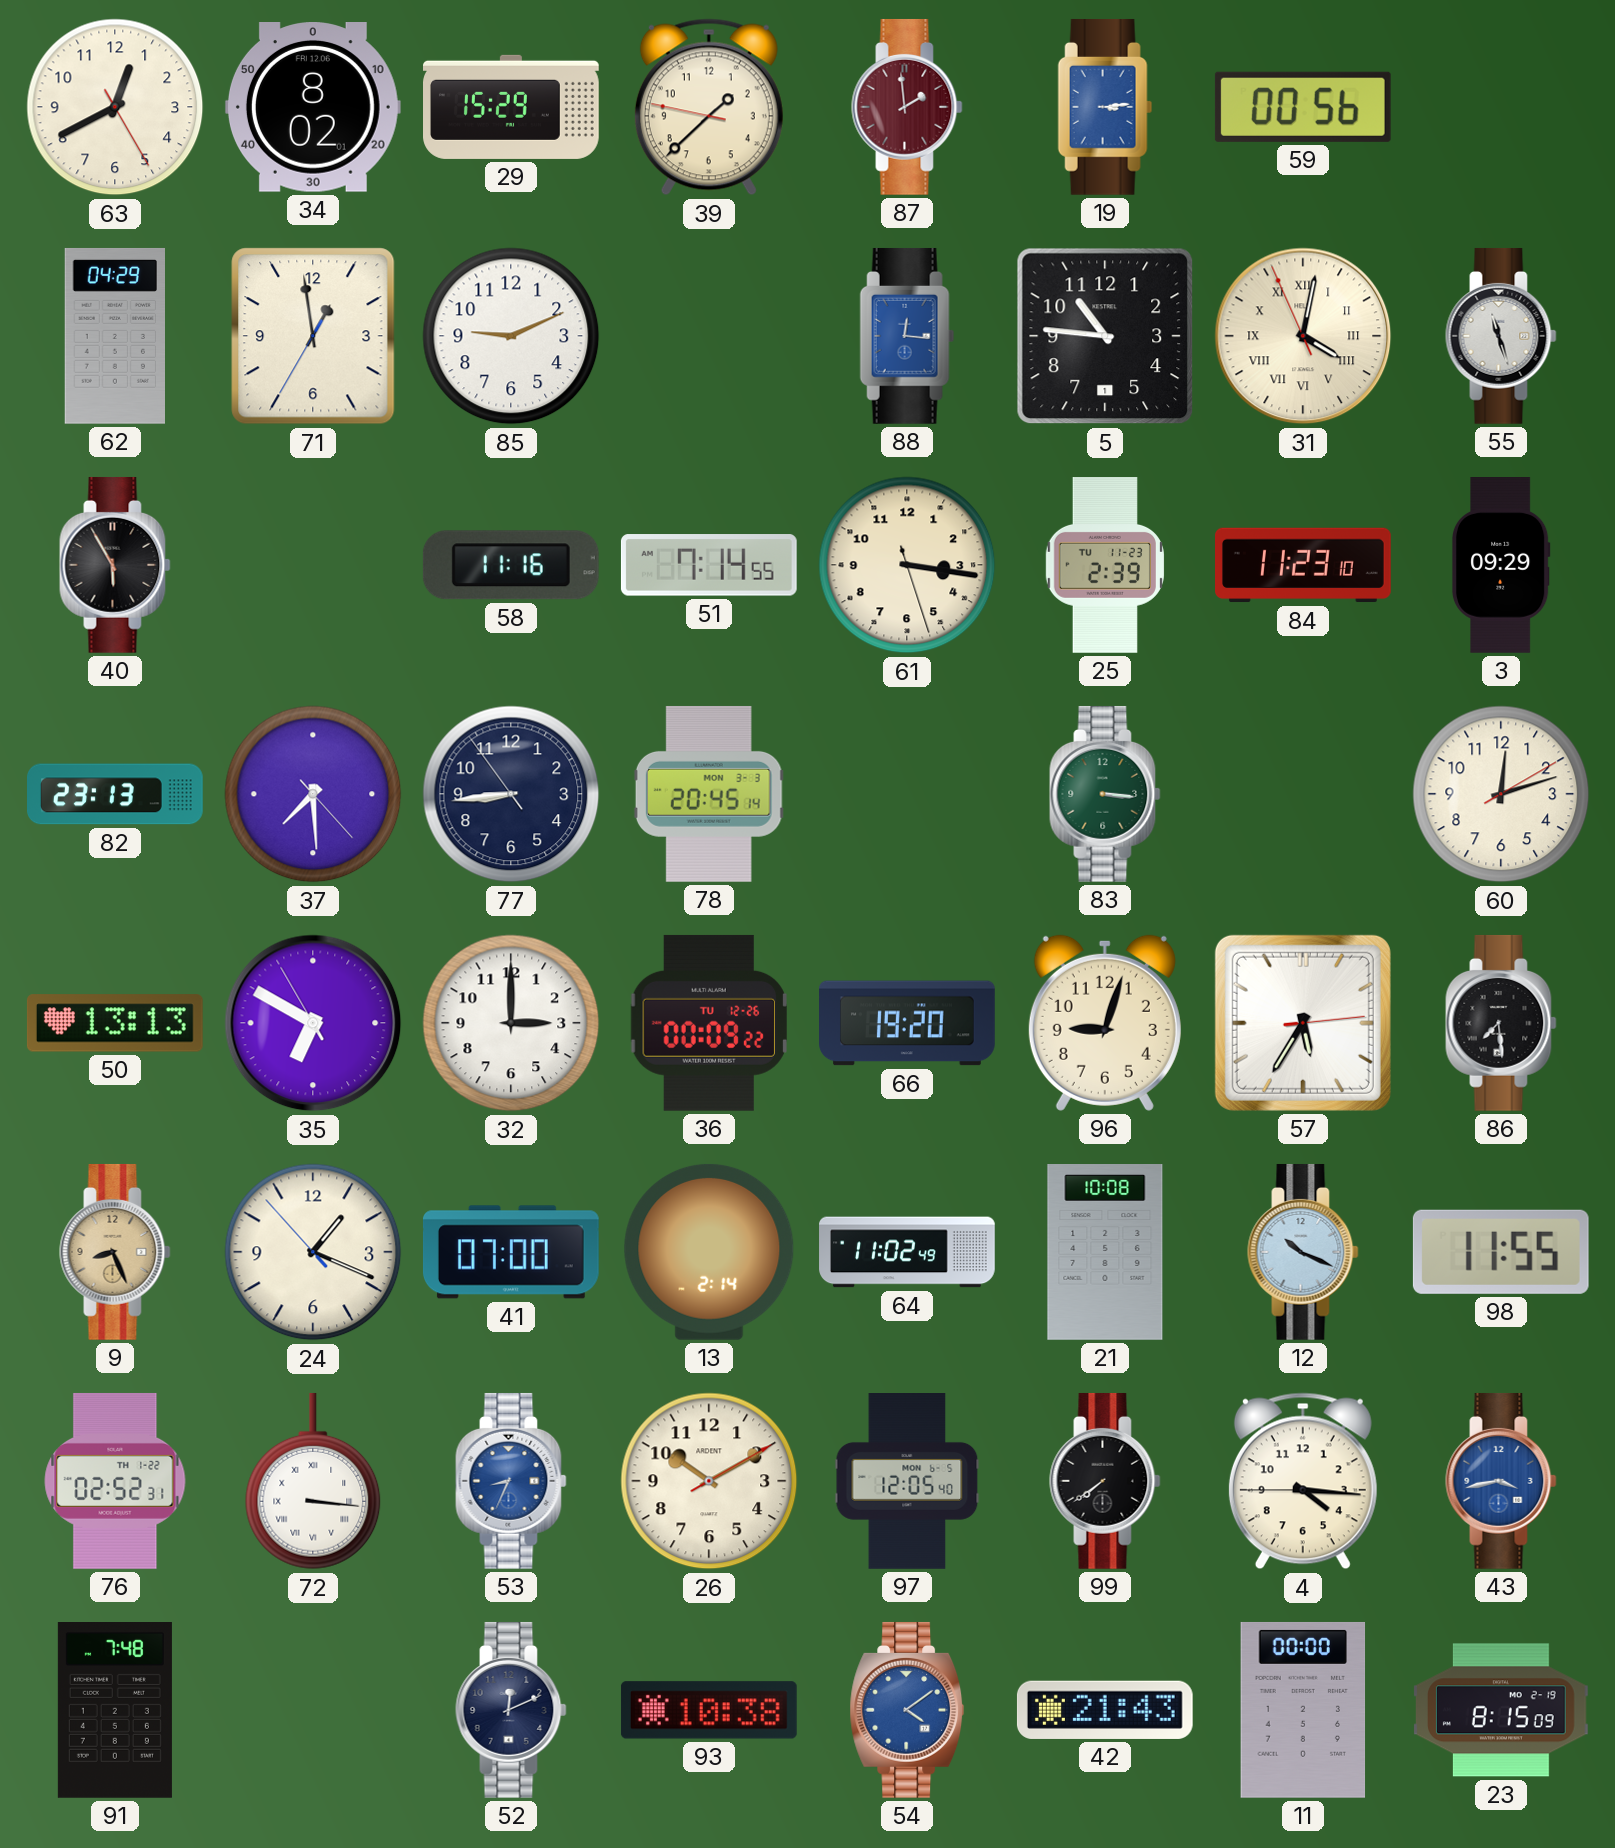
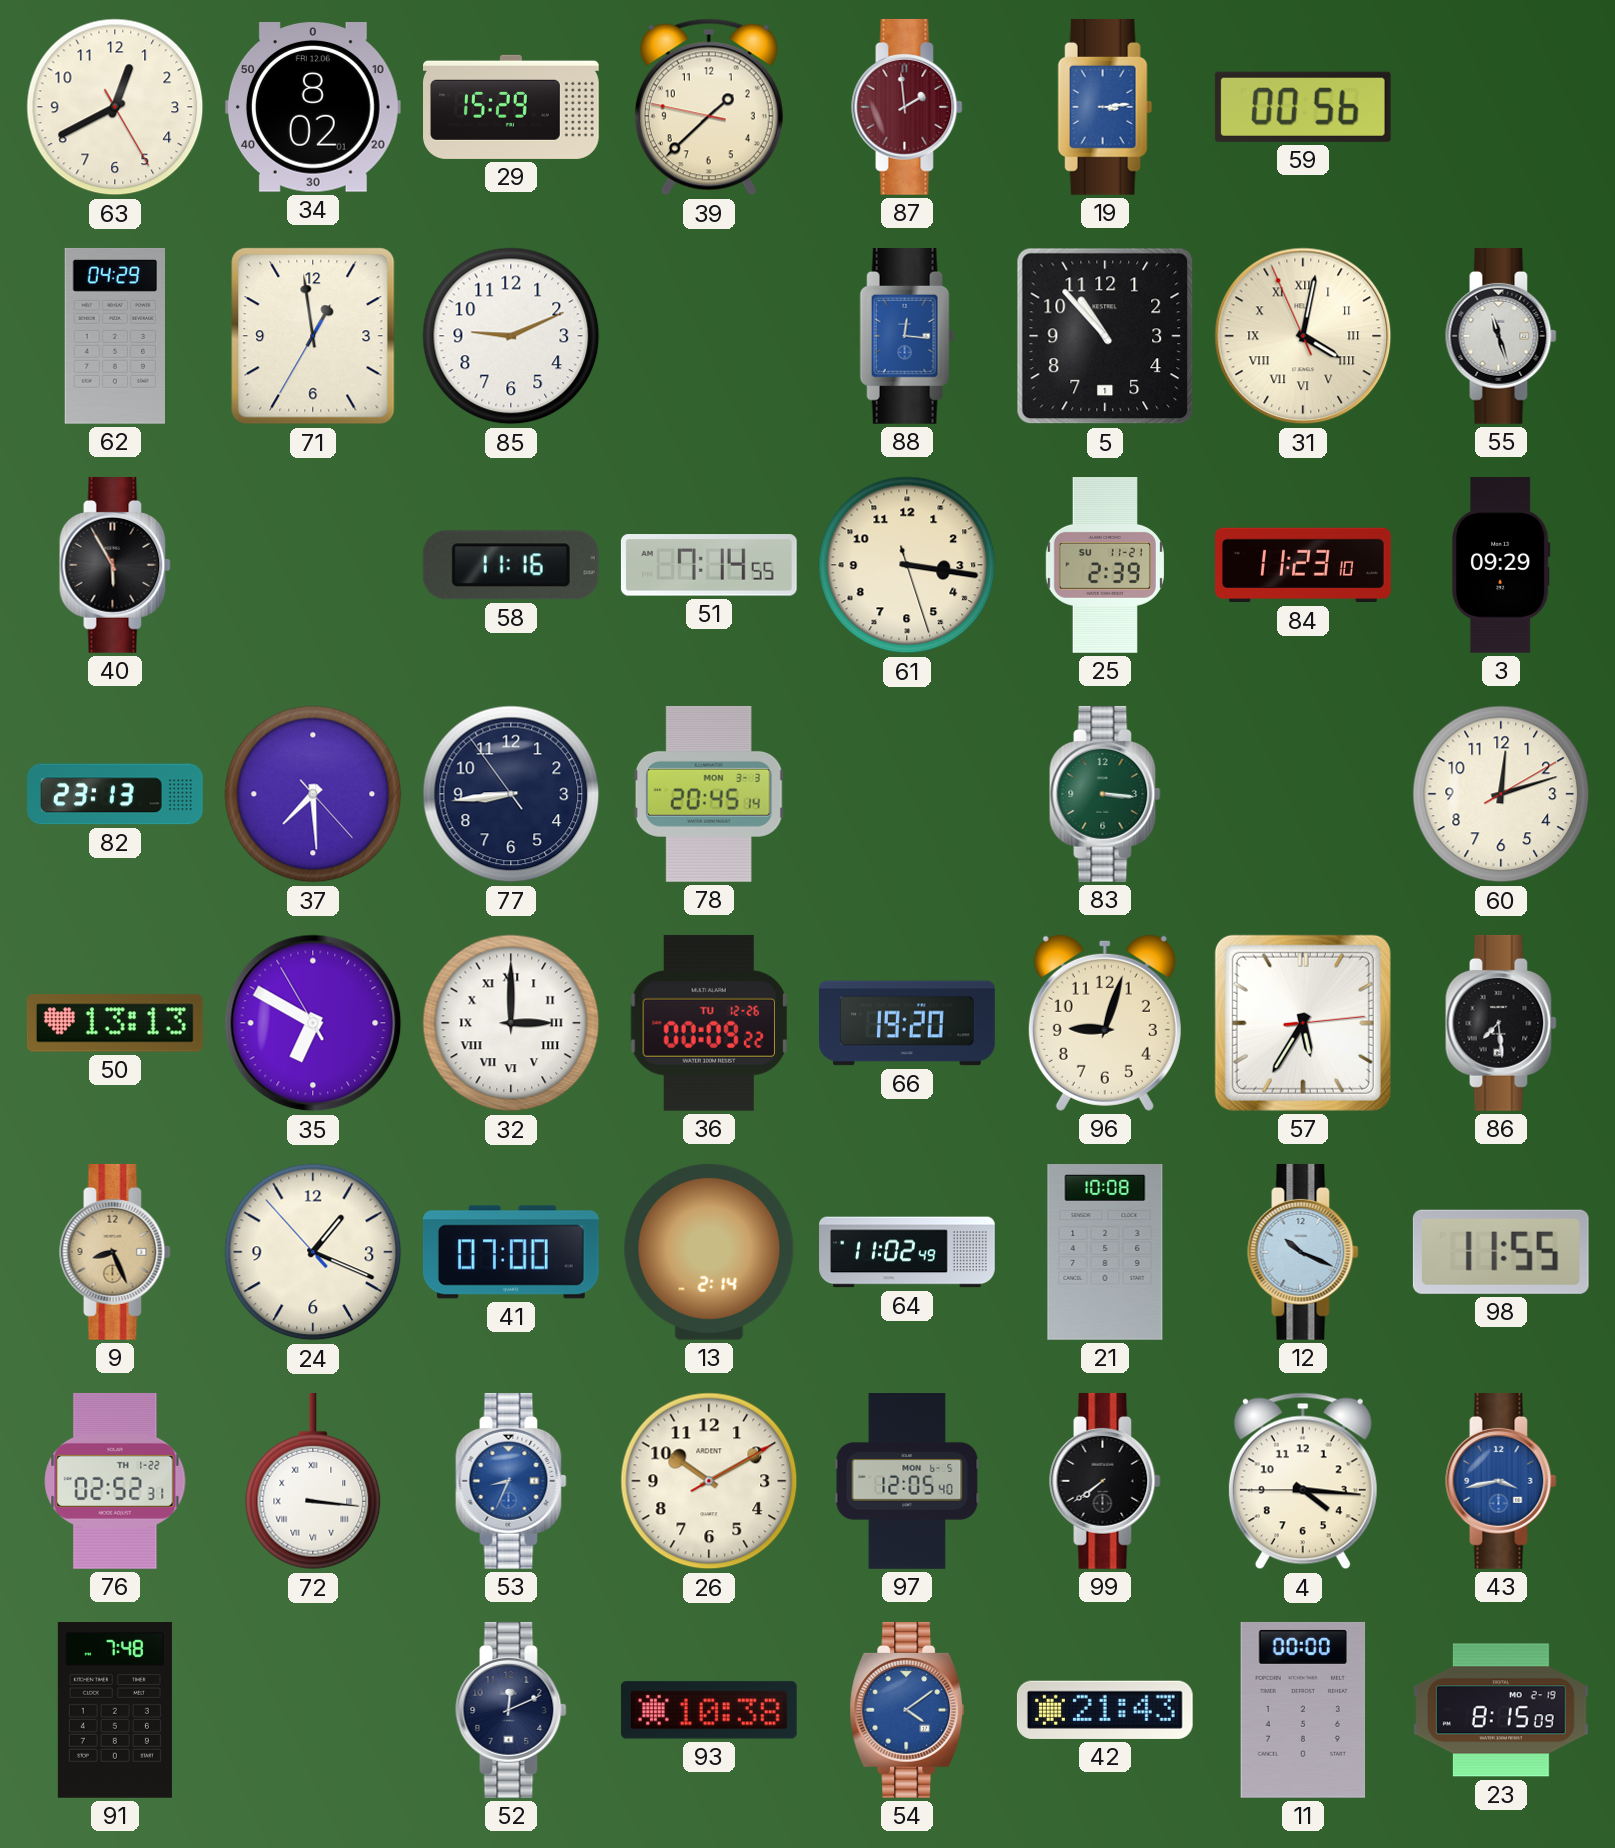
5: 10:46 -> 10:53
25 date: TU 11-23 -> SU 11-21
32 numerals: Arabic -> Roman
